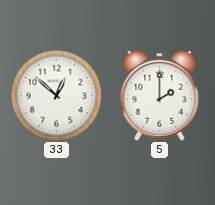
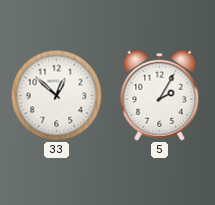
5: 2:00 -> 2:05
